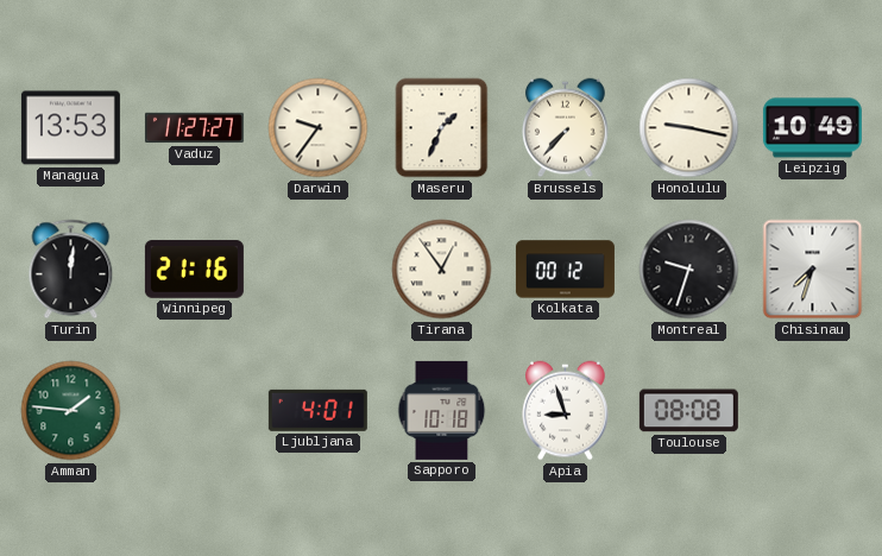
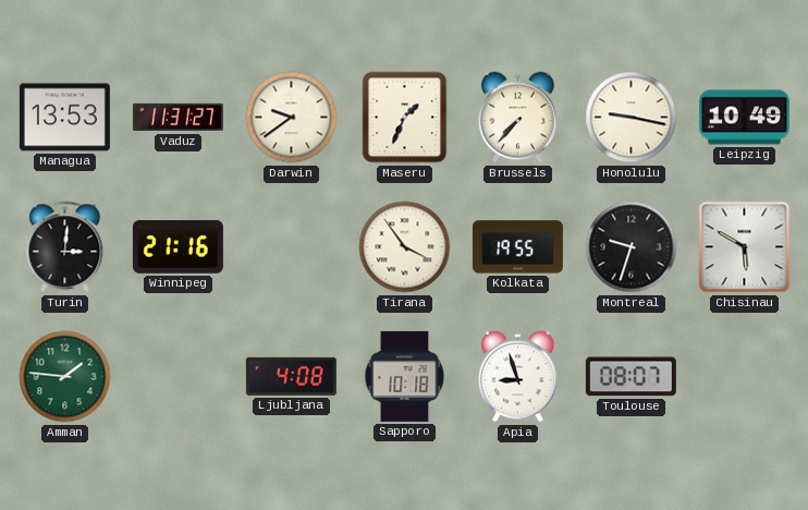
Vaduz: 11:27 -> 11:31
Darwin: 9:36 -> 9:39
Turin: 12:01 -> 3:01
Tirana: 12:54 -> 3:54
Kolkata: 00:12 -> 19:55
Chisinau: 7:33 -> 5:50
Ljubljana: 4:01 -> 4:08
Toulouse: 08:08 -> 08:07
